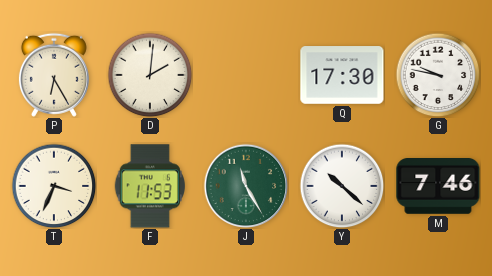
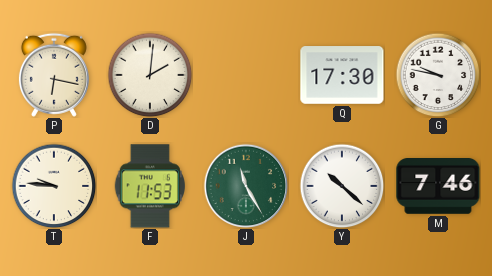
P: 6:25 -> 6:17
T: 3:34 -> 9:46
